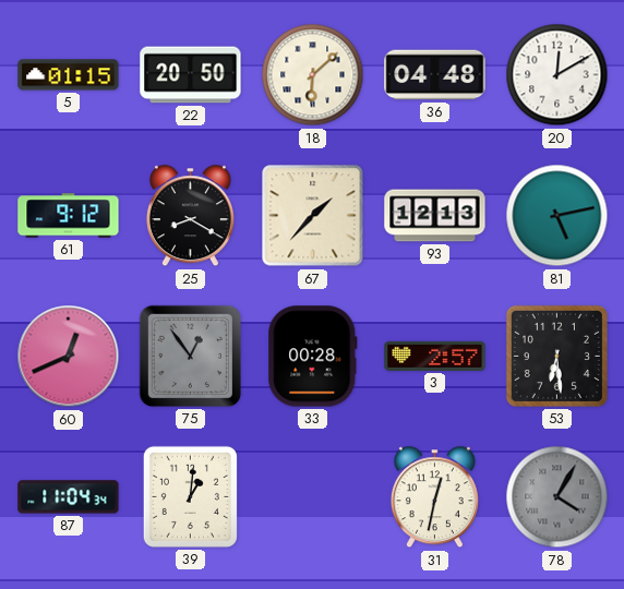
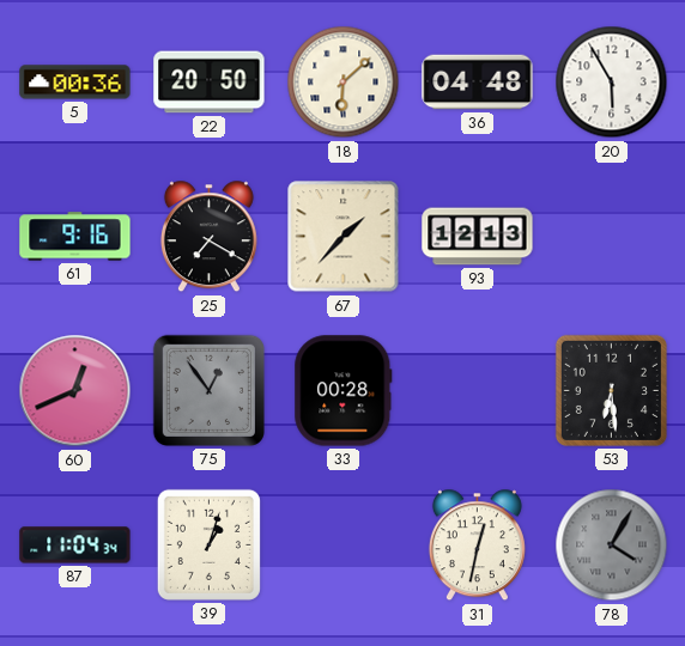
5: 01:15 -> 00:36
20: 12:10 -> 5:55
61: 9:12 -> 9:16
25: 8:20 -> 7:20
81: 5:13 -> none
3: 2:57 -> none
39: 1:01 -> 1:03
